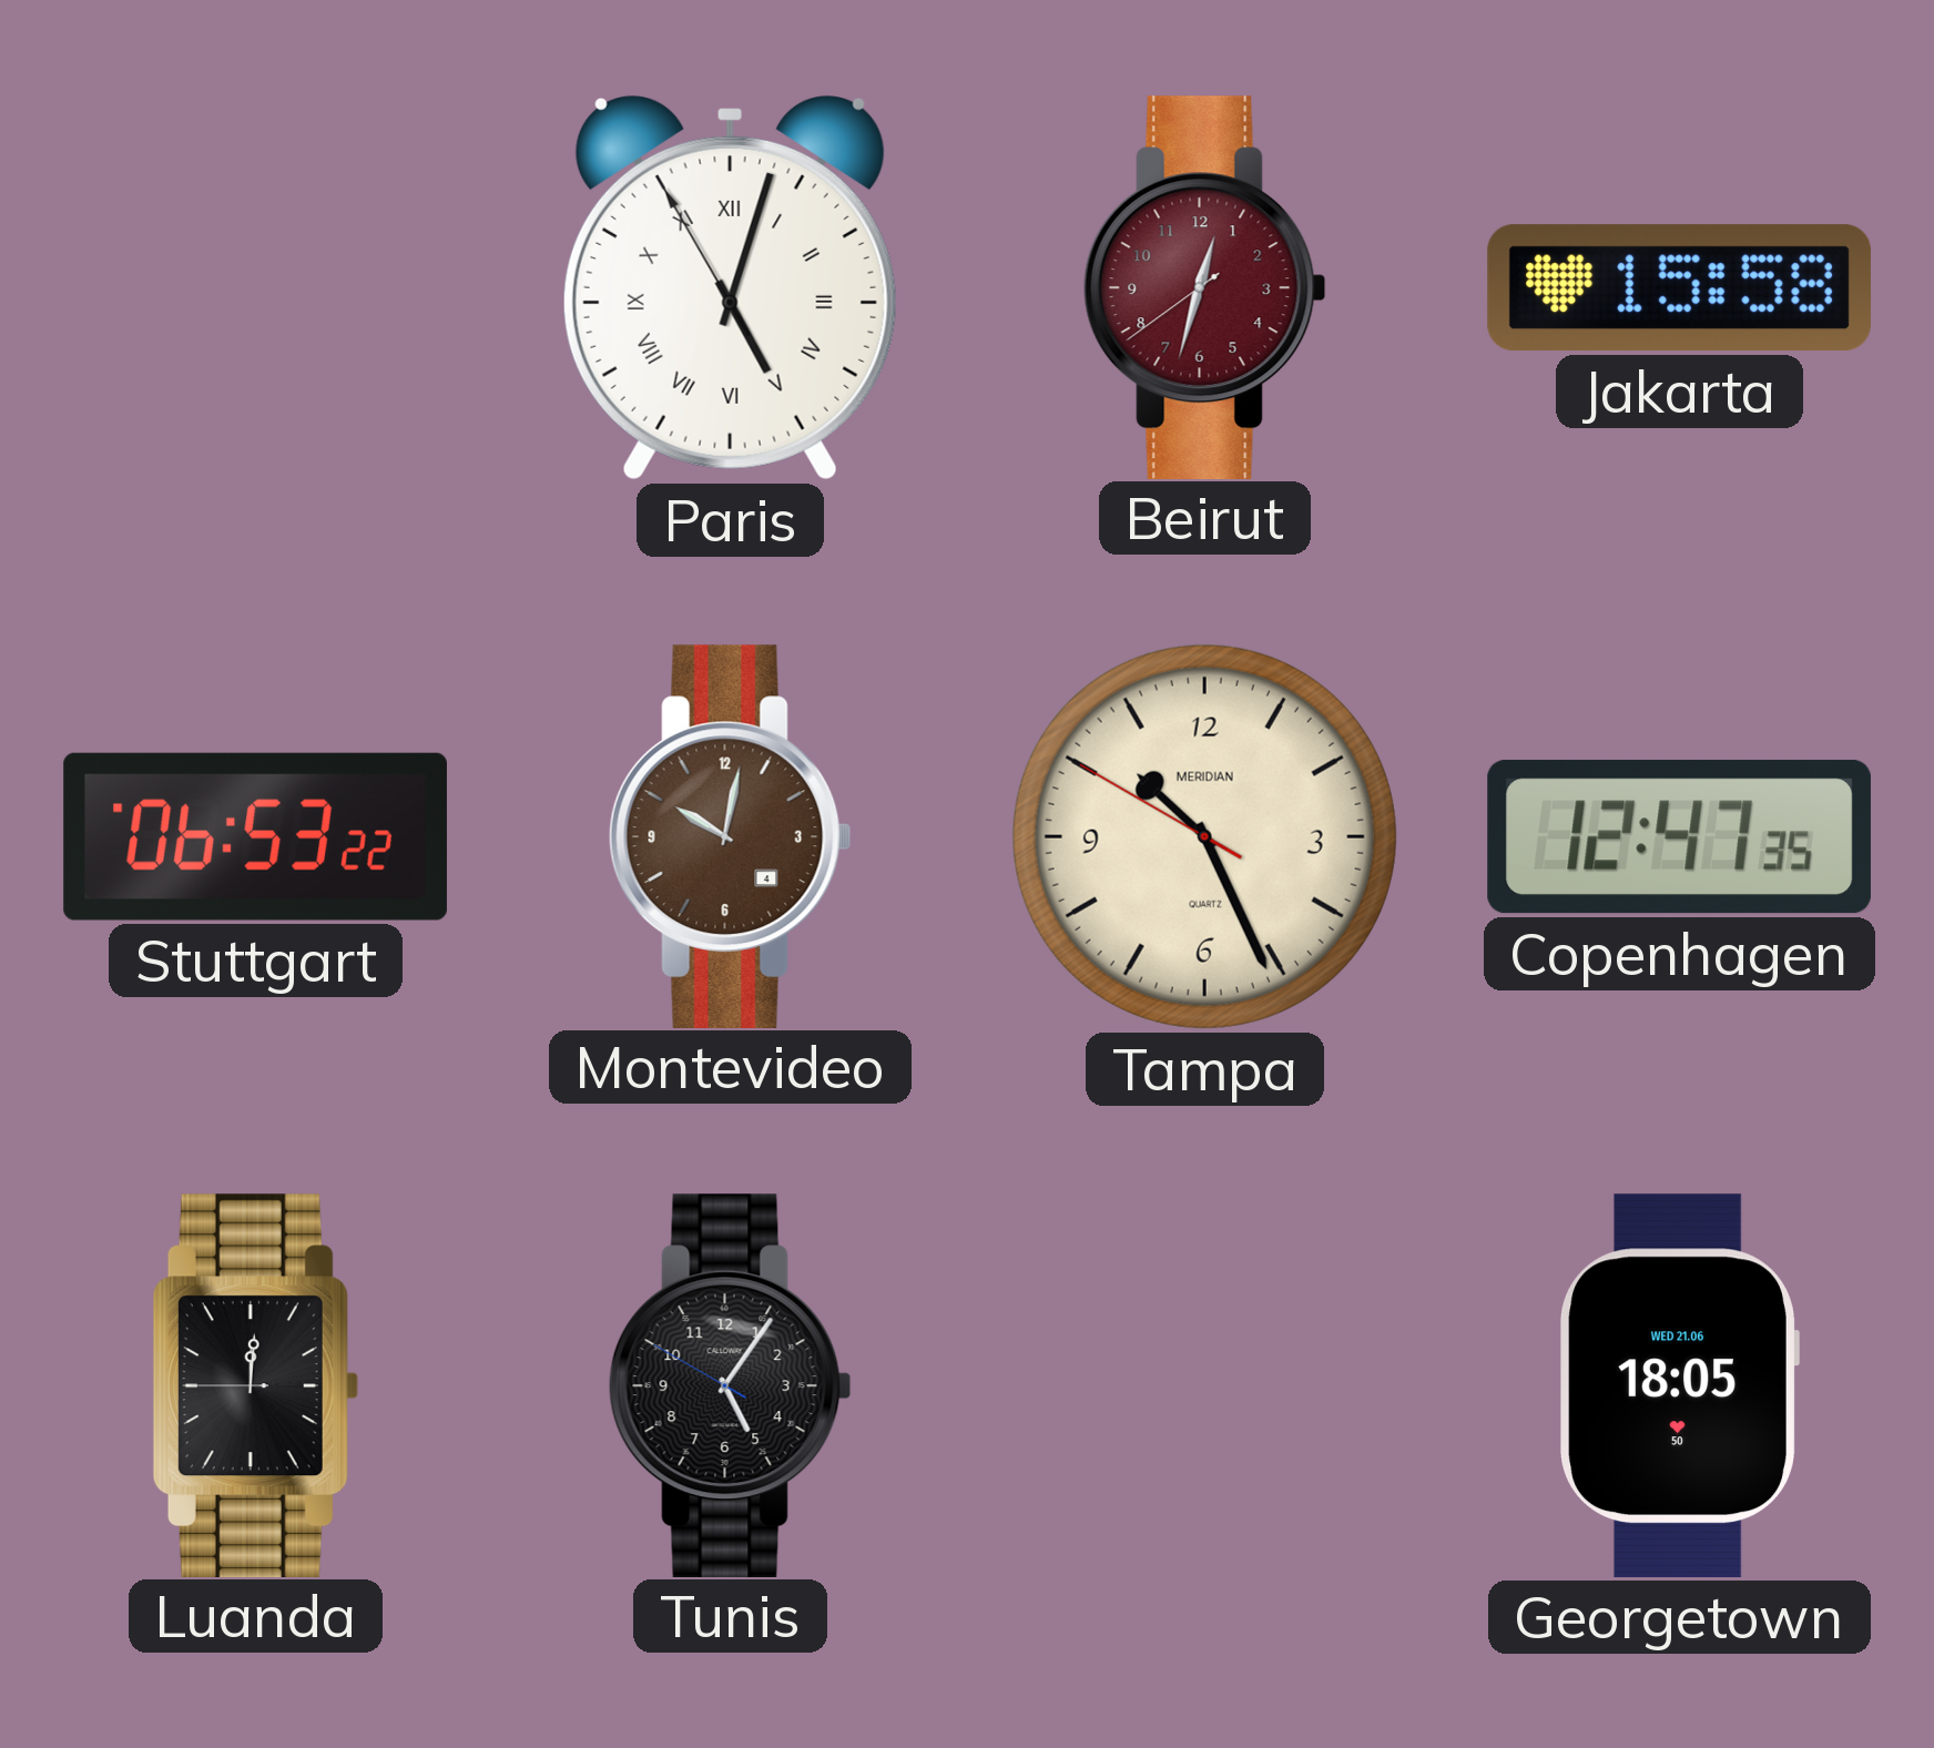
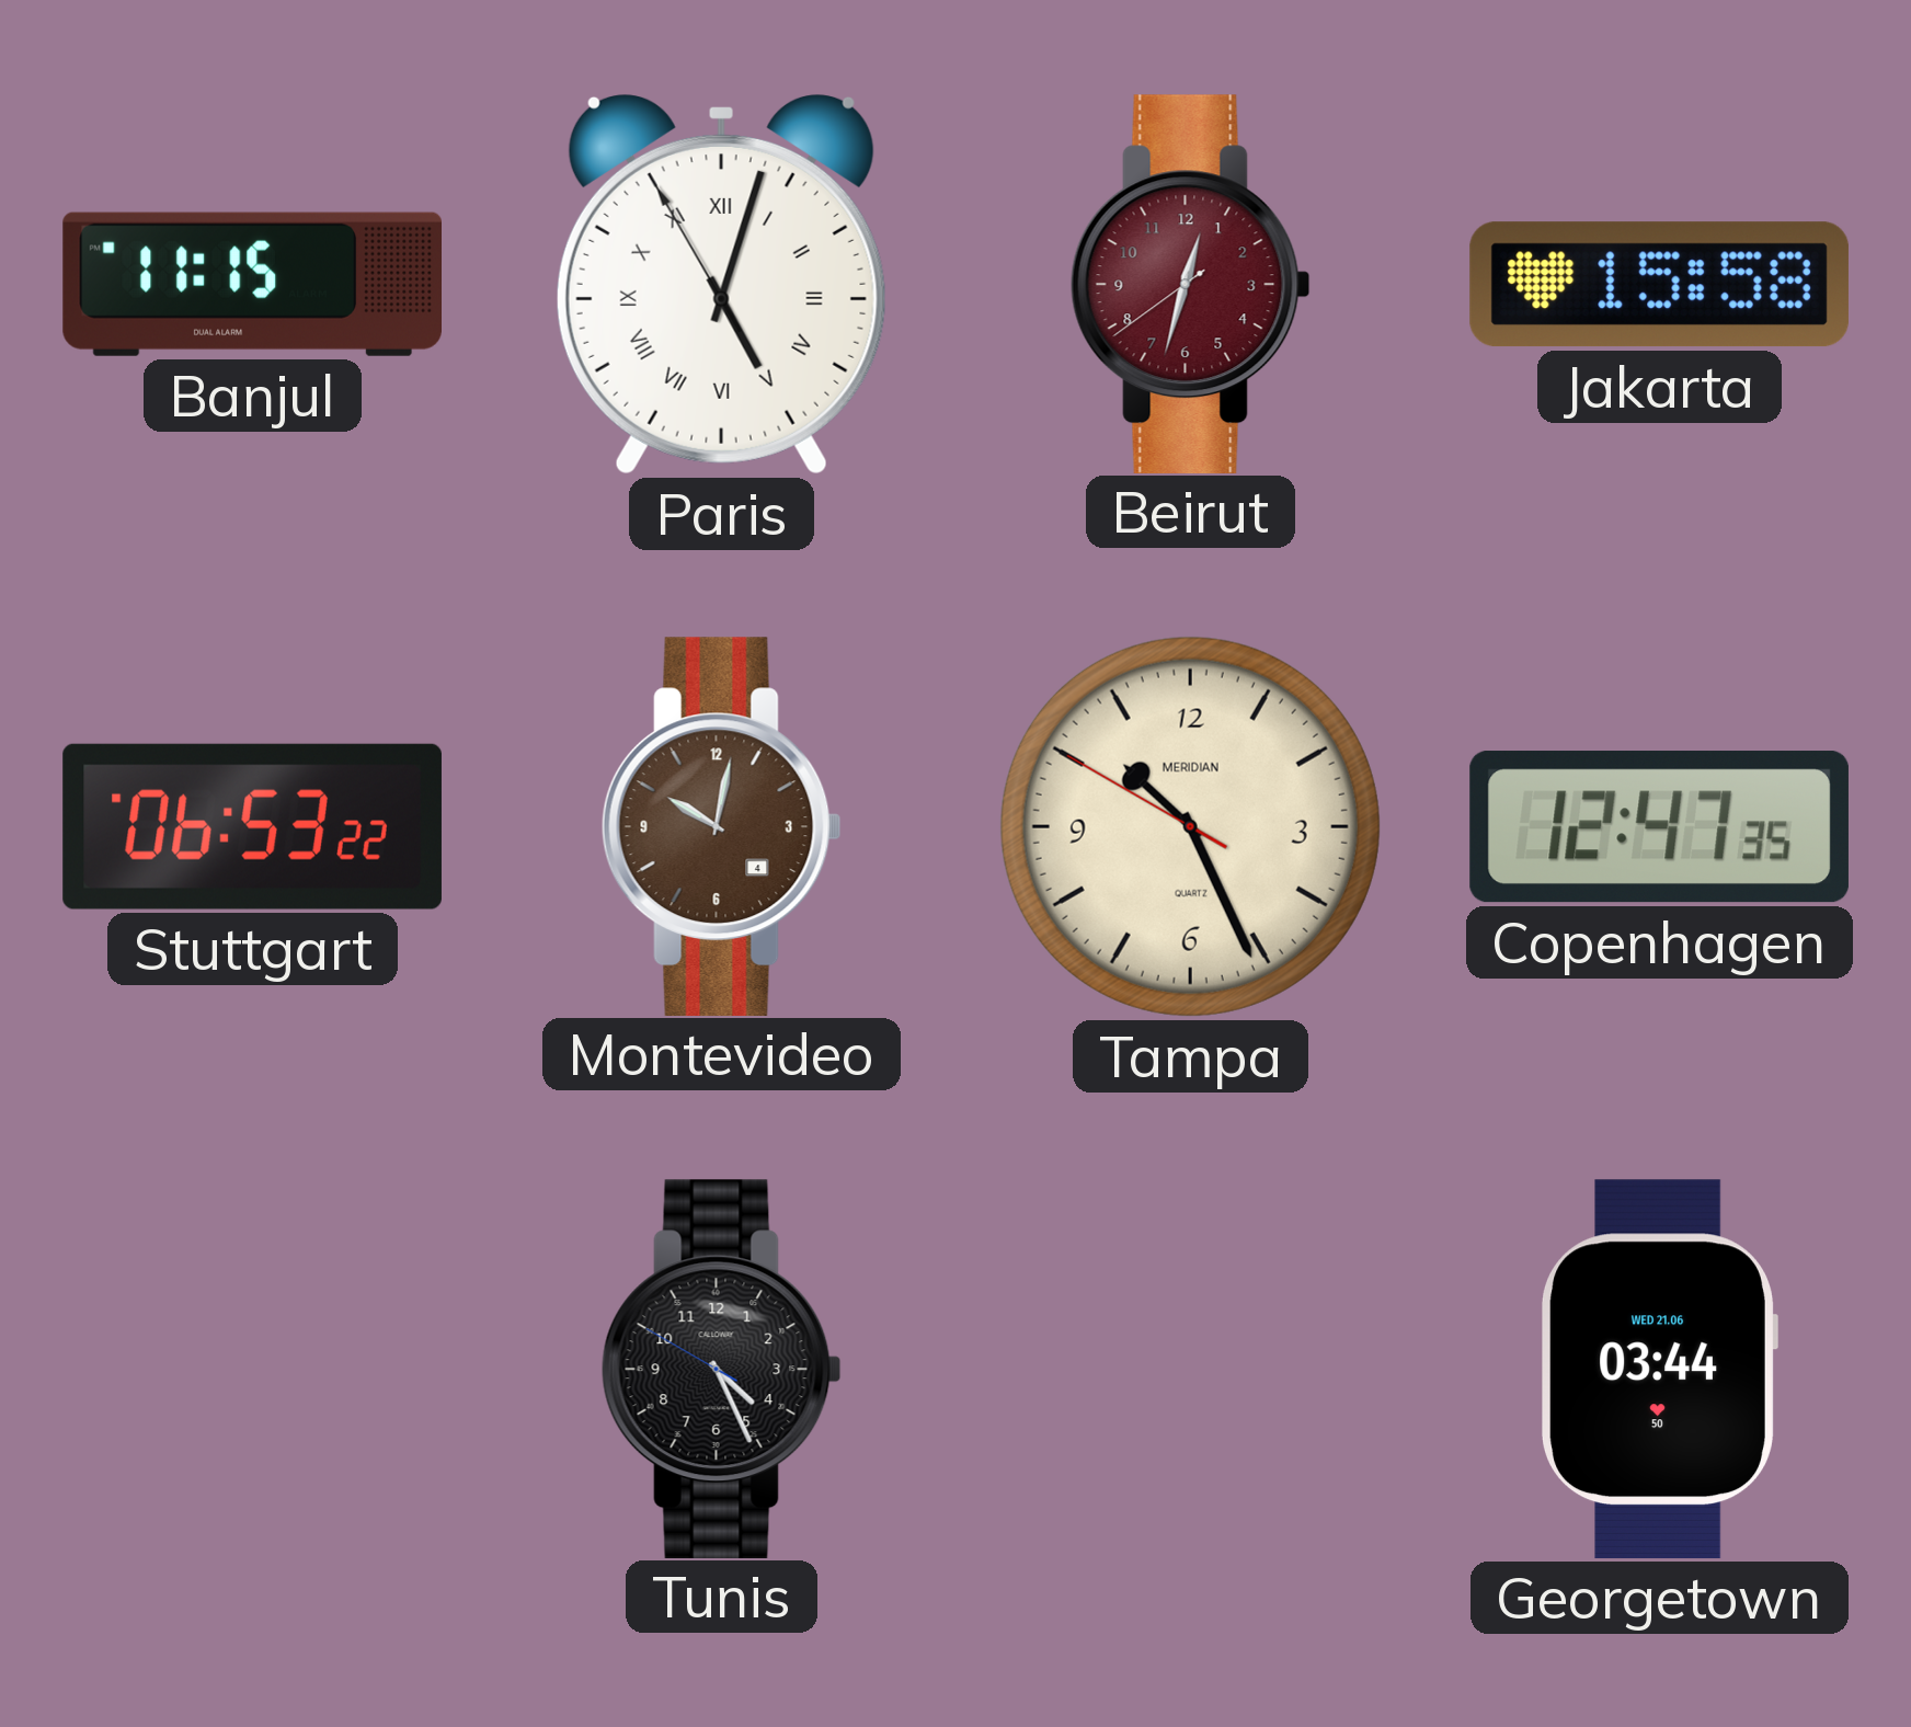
Banjul: none -> 11:15
Luanda: 12:00 -> none
Tunis: 5:05 -> 4:25
Georgetown: 18:05 -> 03:44
